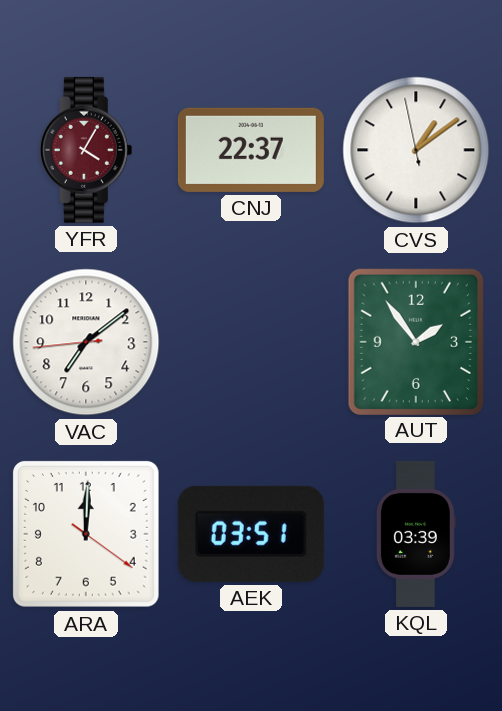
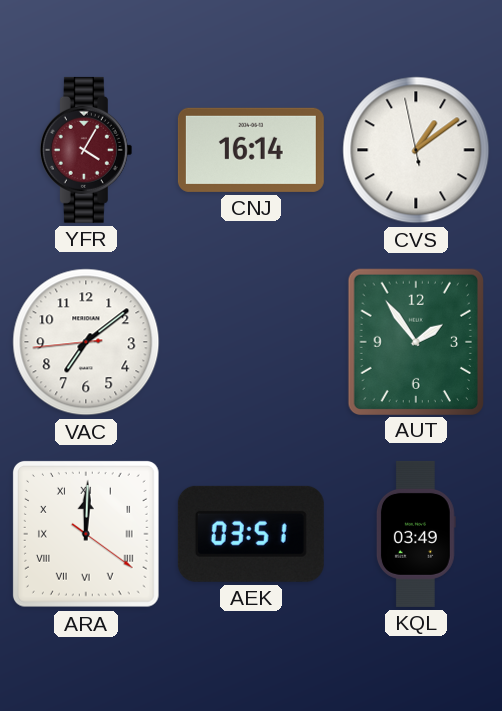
CNJ: 22:37 -> 16:14
ARA numerals: Arabic -> Roman
KQL: 03:39 -> 03:49
